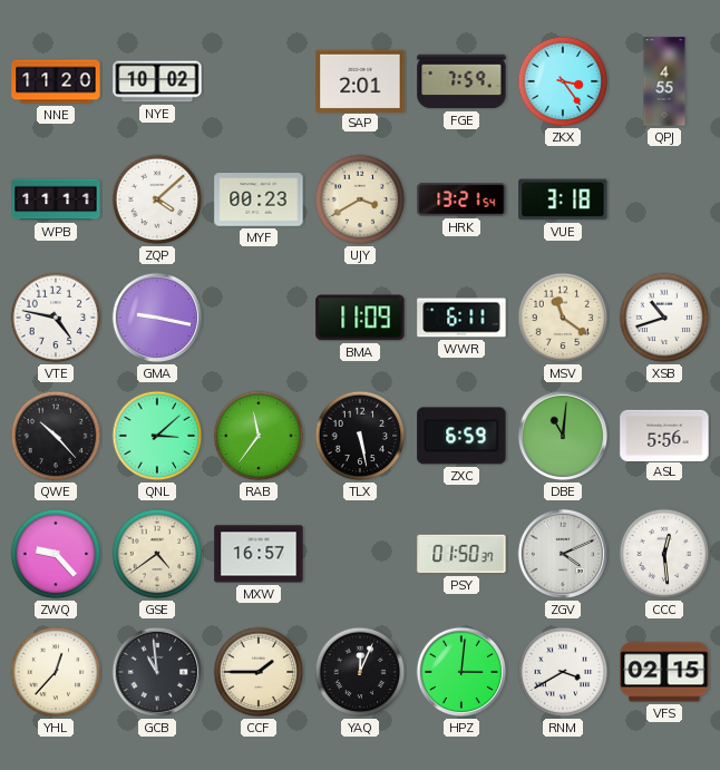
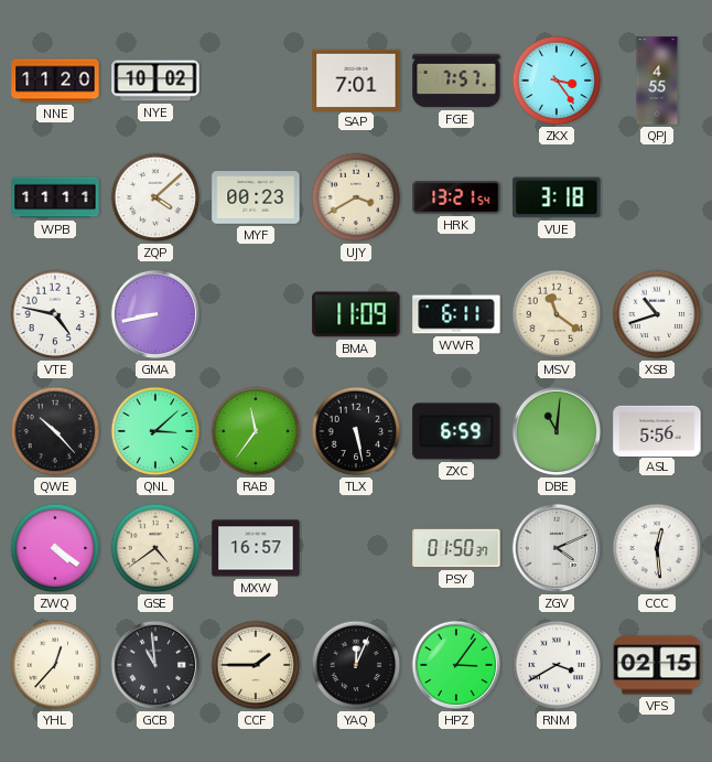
SAP: 2:01 -> 7:01
FGE: 7:59 -> 7:57
GMA: 9:17 -> 8:43
ZWQ: 9:23 -> 4:21
HPZ: 3:01 -> 3:06
